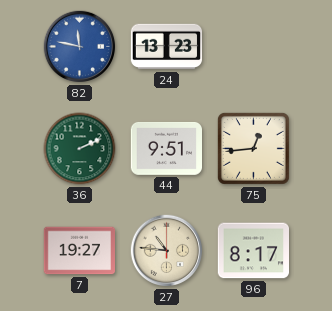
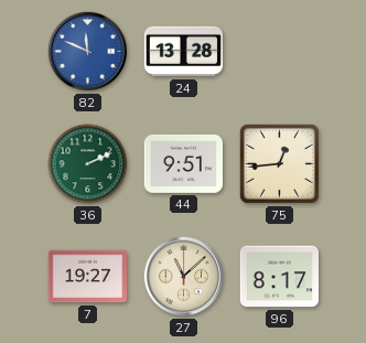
82: 11:47 -> 11:49
24: 13:23 -> 13:28
27: 10:46 -> 11:08
